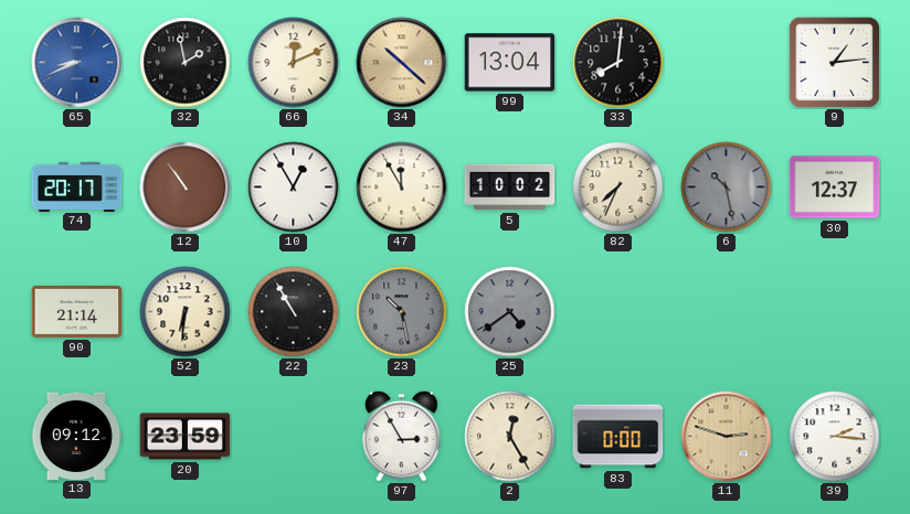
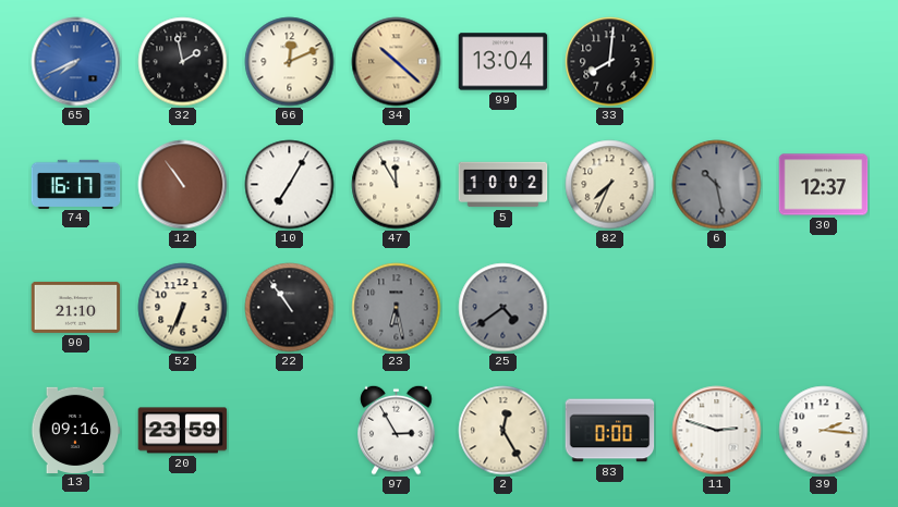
65: 8:41 -> 7:41
9: 1:14 -> none
74: 20:17 -> 16:17
10: 12:55 -> 7:05
90: 21:14 -> 21:10
52: 6:31 -> 6:34
22: 10:55 -> 10:54
23: 10:28 -> 6:28
13: 09:12 -> 09:16
11 dial: champagne -> white
